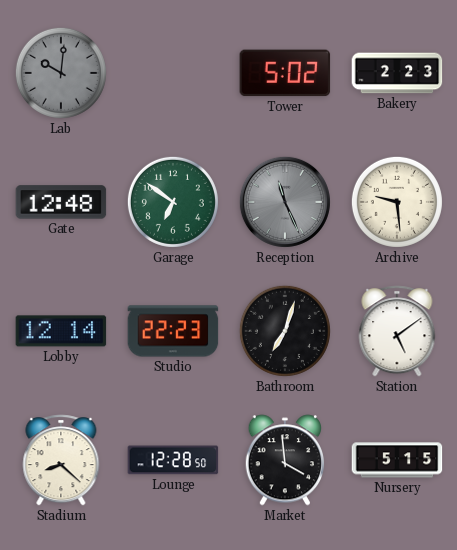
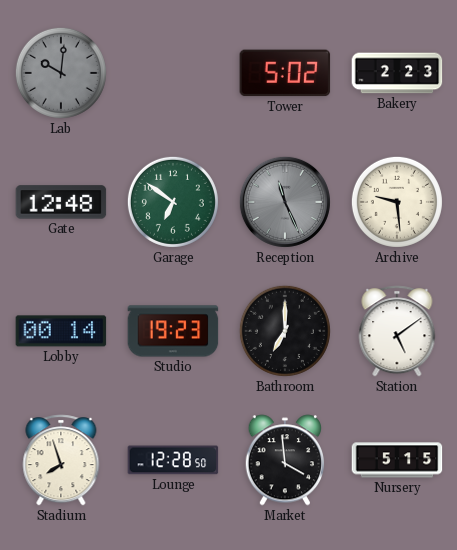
Lobby: 12:14 -> 00:14
Studio: 22:23 -> 19:23
Bathroom: 7:03 -> 7:00
Stadium: 8:22 -> 7:57
